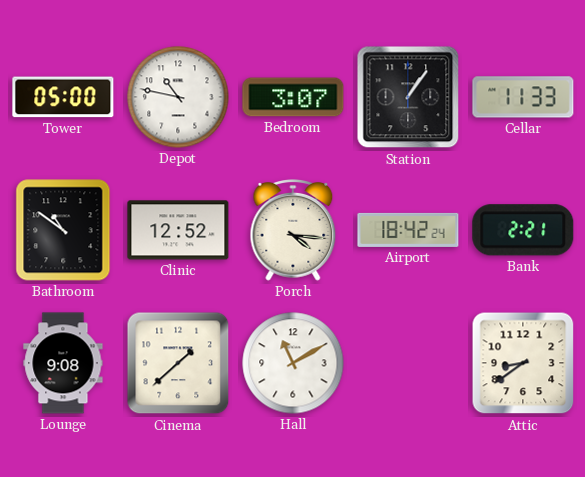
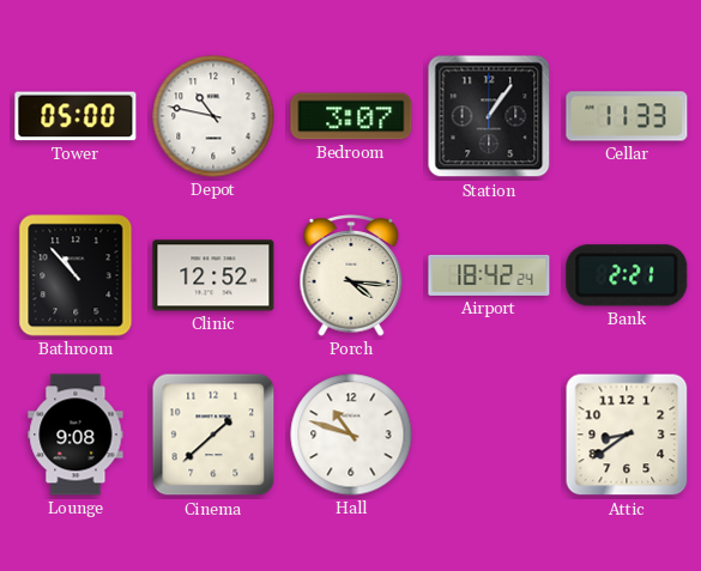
Bathroom: 10:51 -> 10:53
Hall: 11:10 -> 10:48
